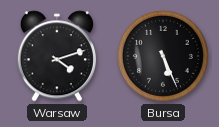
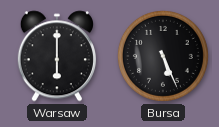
Warsaw: 4:12 -> 6:00
